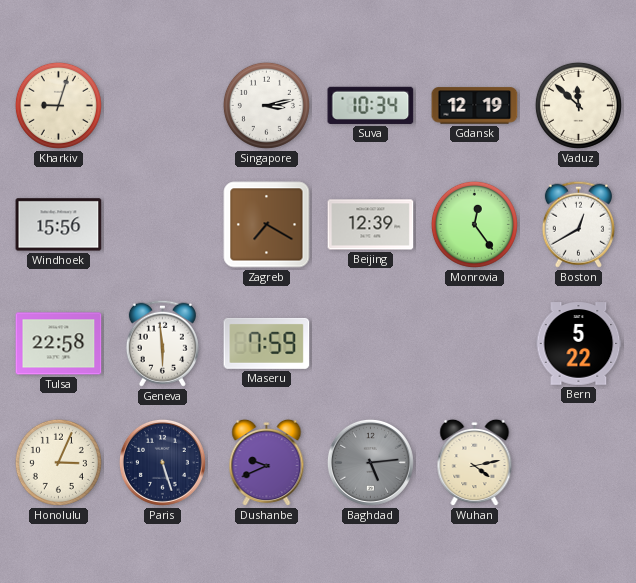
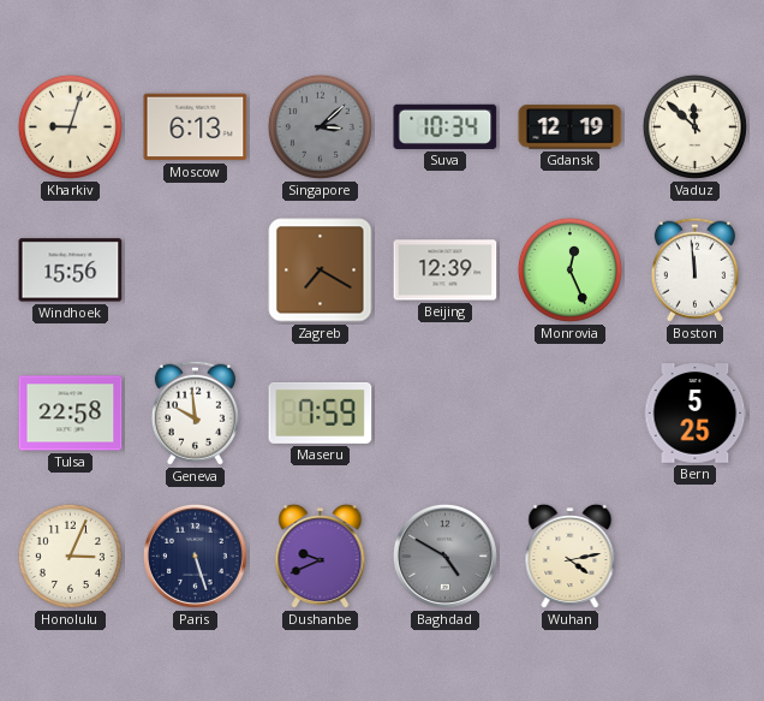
Moscow: none -> 6:13
Singapore: 3:13 -> 3:08
Singapore dial: white -> grey
Monrovia: 12:24 -> 12:26
Boston: 12:40 -> 11:59
Geneva: 5:59 -> 9:59
Bern: 5:22 -> 5:25
Baghdad: 5:14 -> 4:50
